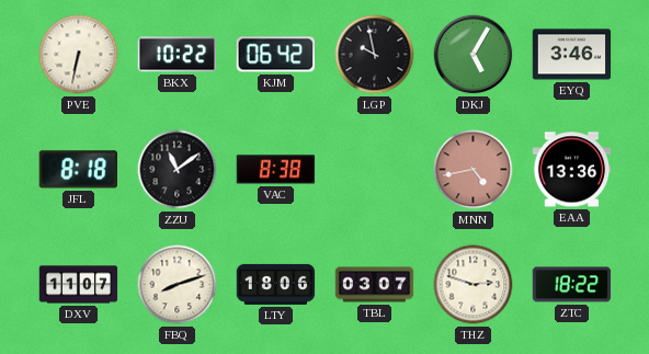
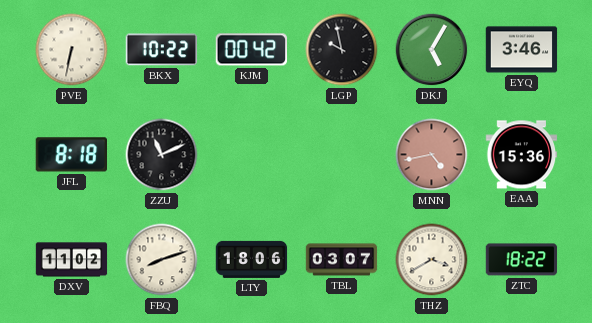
KJM: 06:42 -> 00:42
ZZU: 11:09 -> 11:11
VAC: 8:38 -> none
EAA: 13:36 -> 15:36
DXV: 11:07 -> 11:02
THZ: 2:48 -> 3:40
